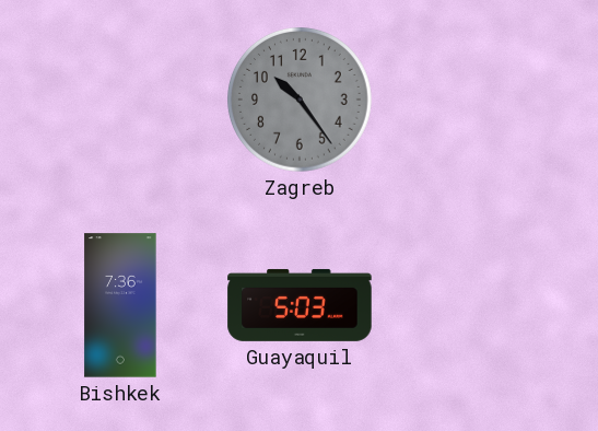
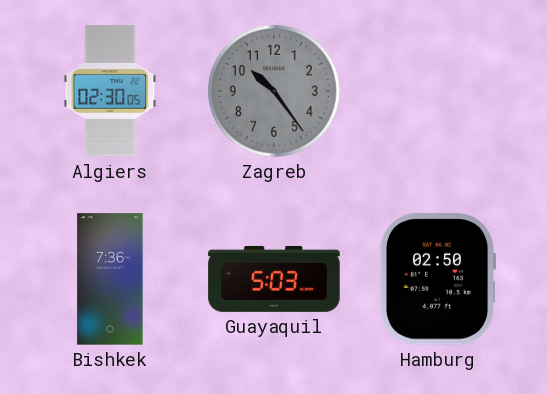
Algiers: none -> 02:30
Hamburg: none -> 02:50
